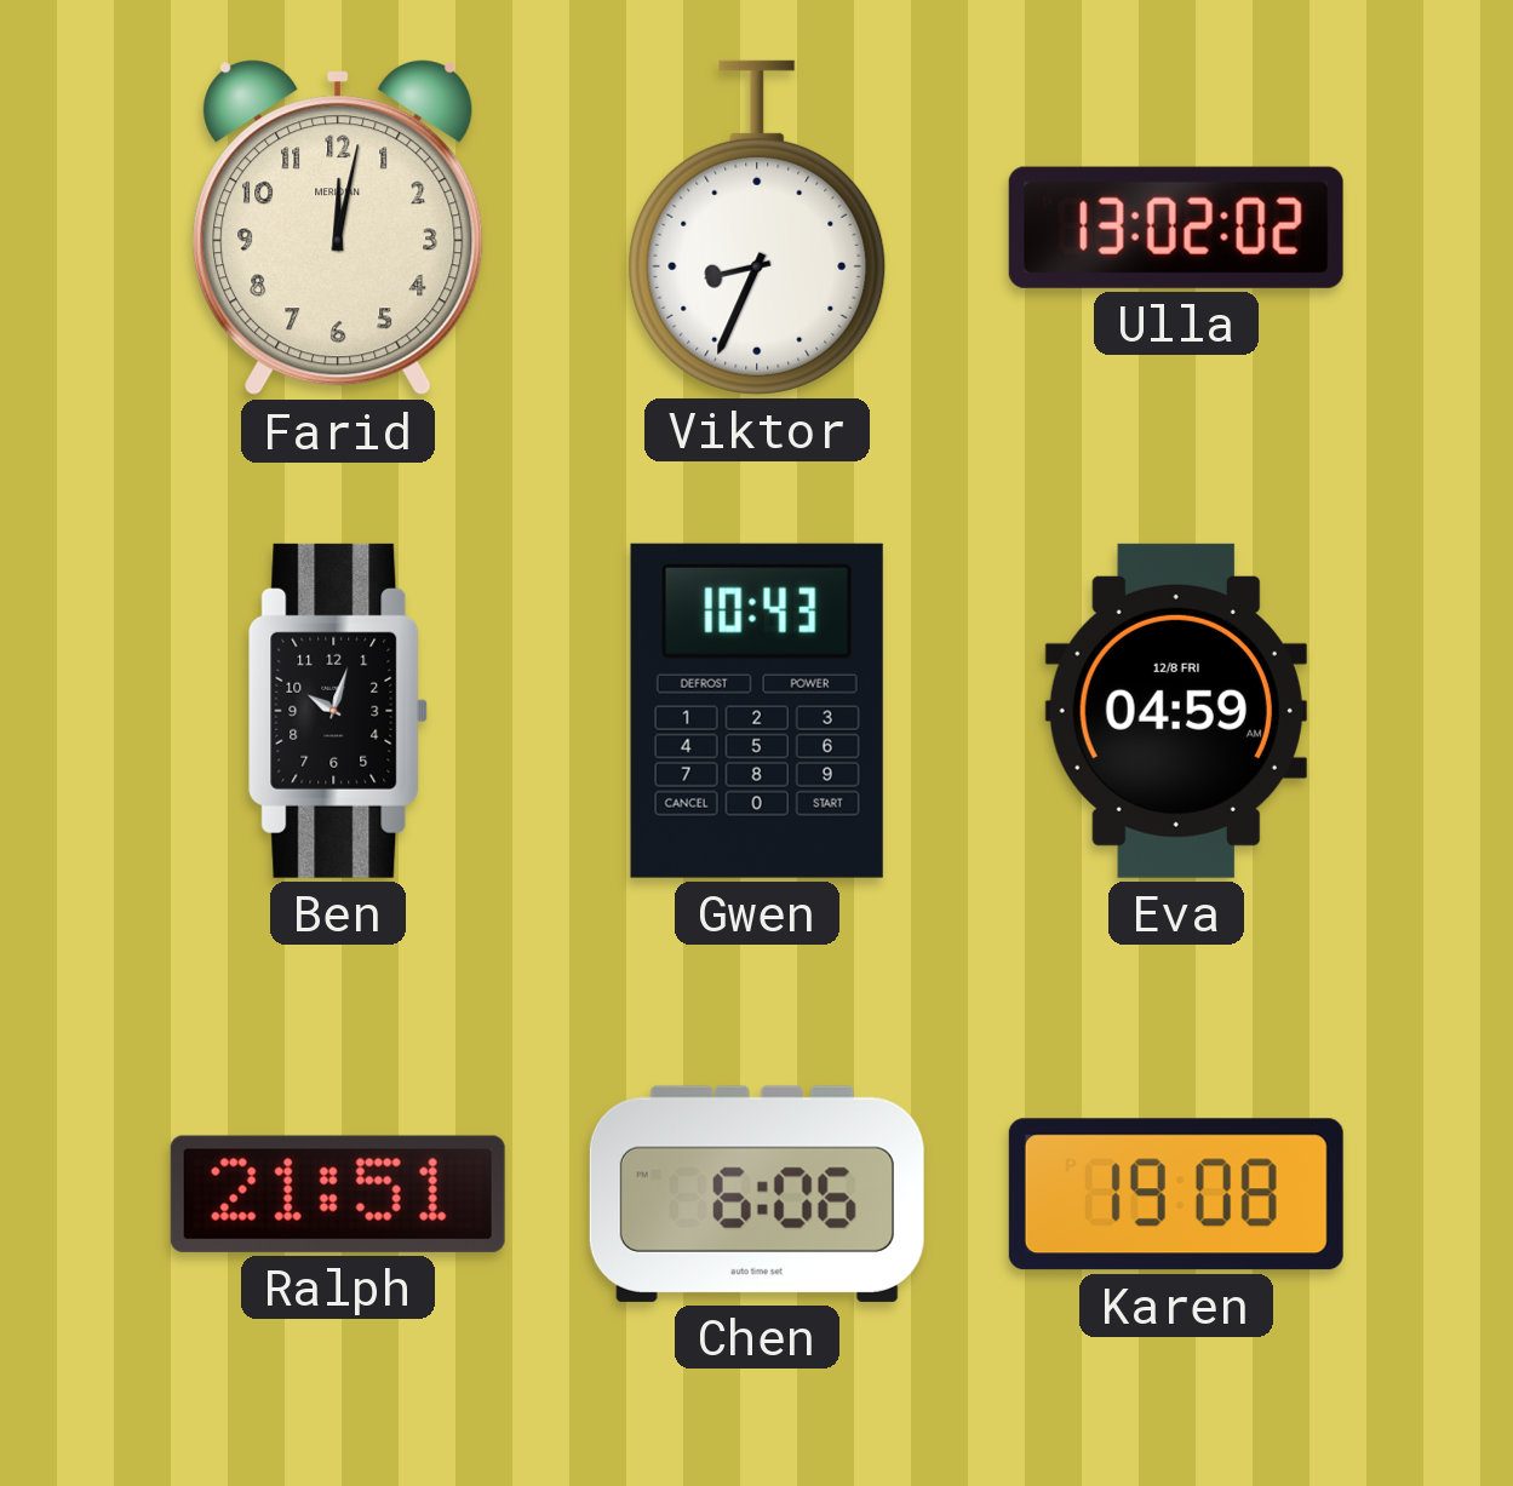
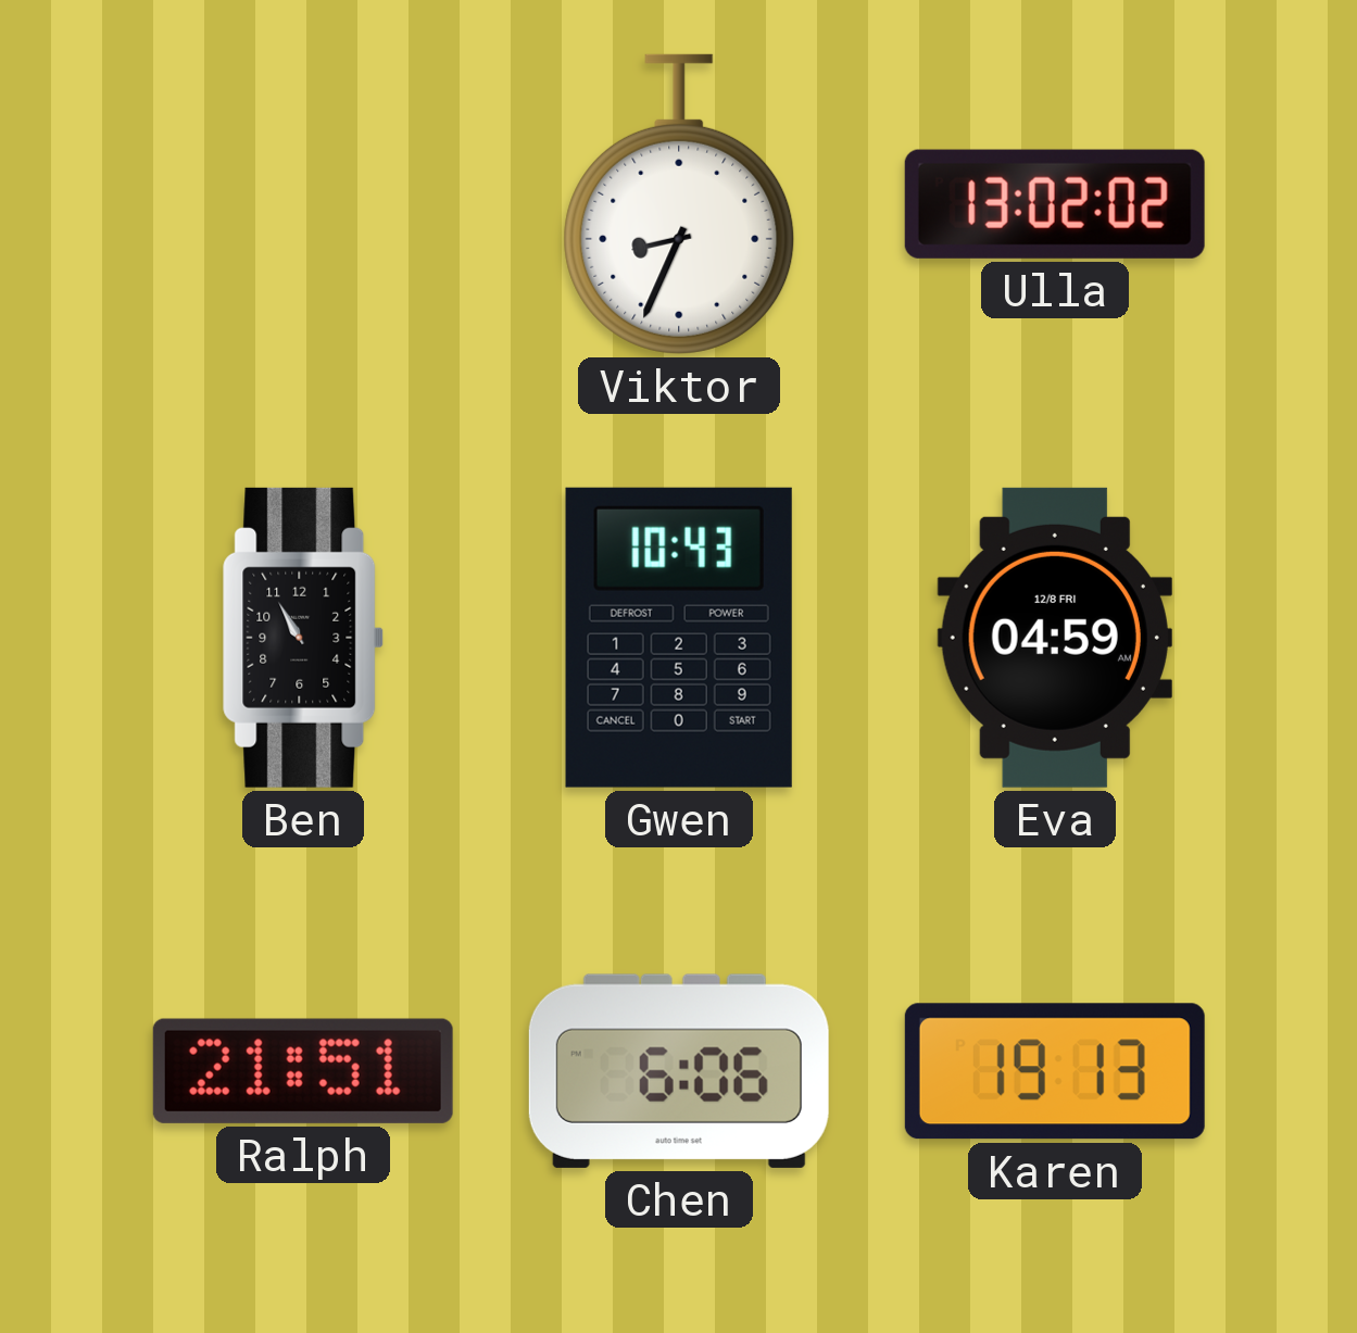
Farid: 12:02 -> none
Ben: 10:03 -> 10:55
Karen: 19:08 -> 19:13
